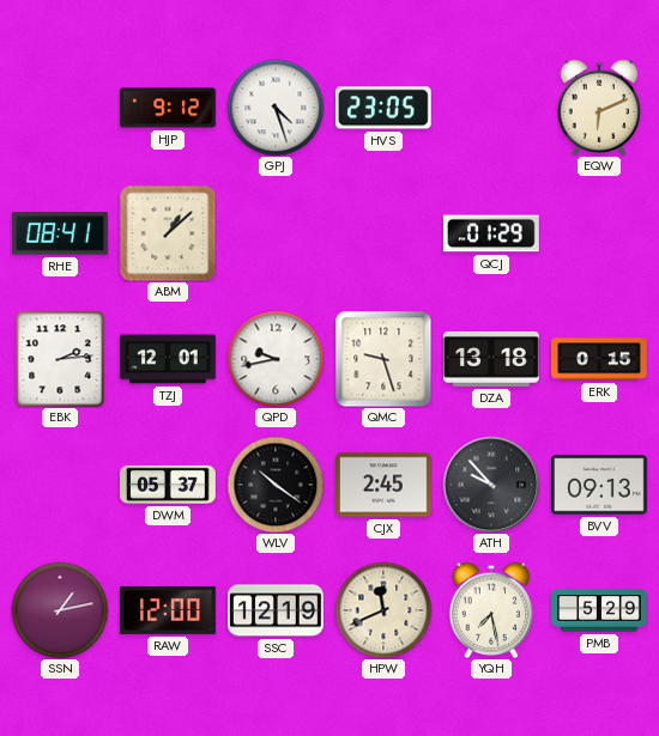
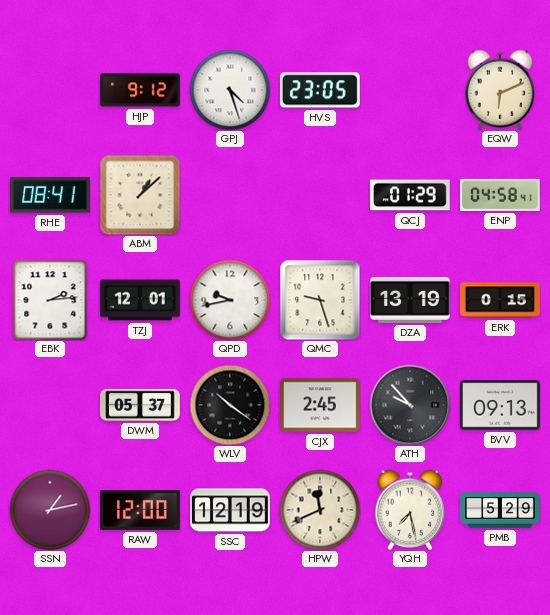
ENP: none -> 04:58
DZA: 13:18 -> 13:19
